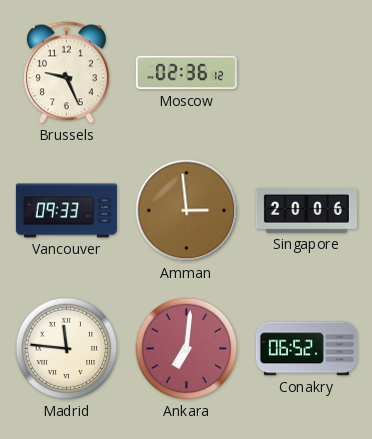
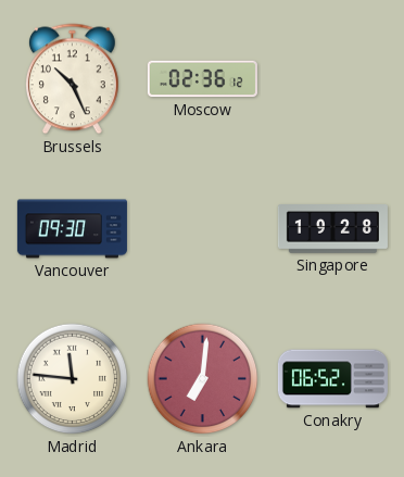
Brussels: 9:26 -> 10:26
Vancouver: 09:33 -> 09:30
Amman: 2:59 -> none
Singapore: 20:06 -> 19:28
